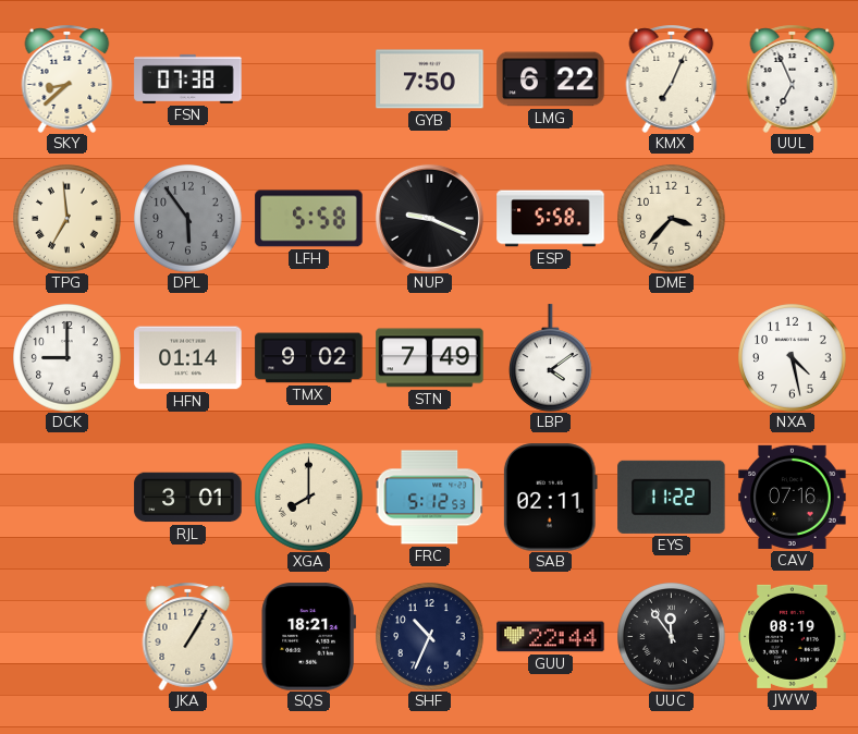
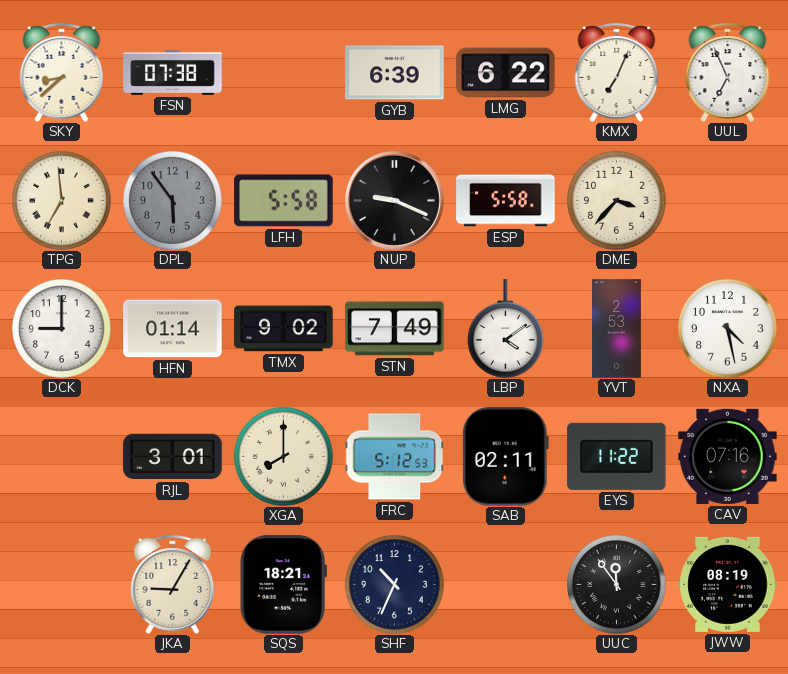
GYB: 7:50 -> 6:39
YVT: none -> 2:53
JKA: 1:05 -> 9:05
GUU: 22:44 -> none
